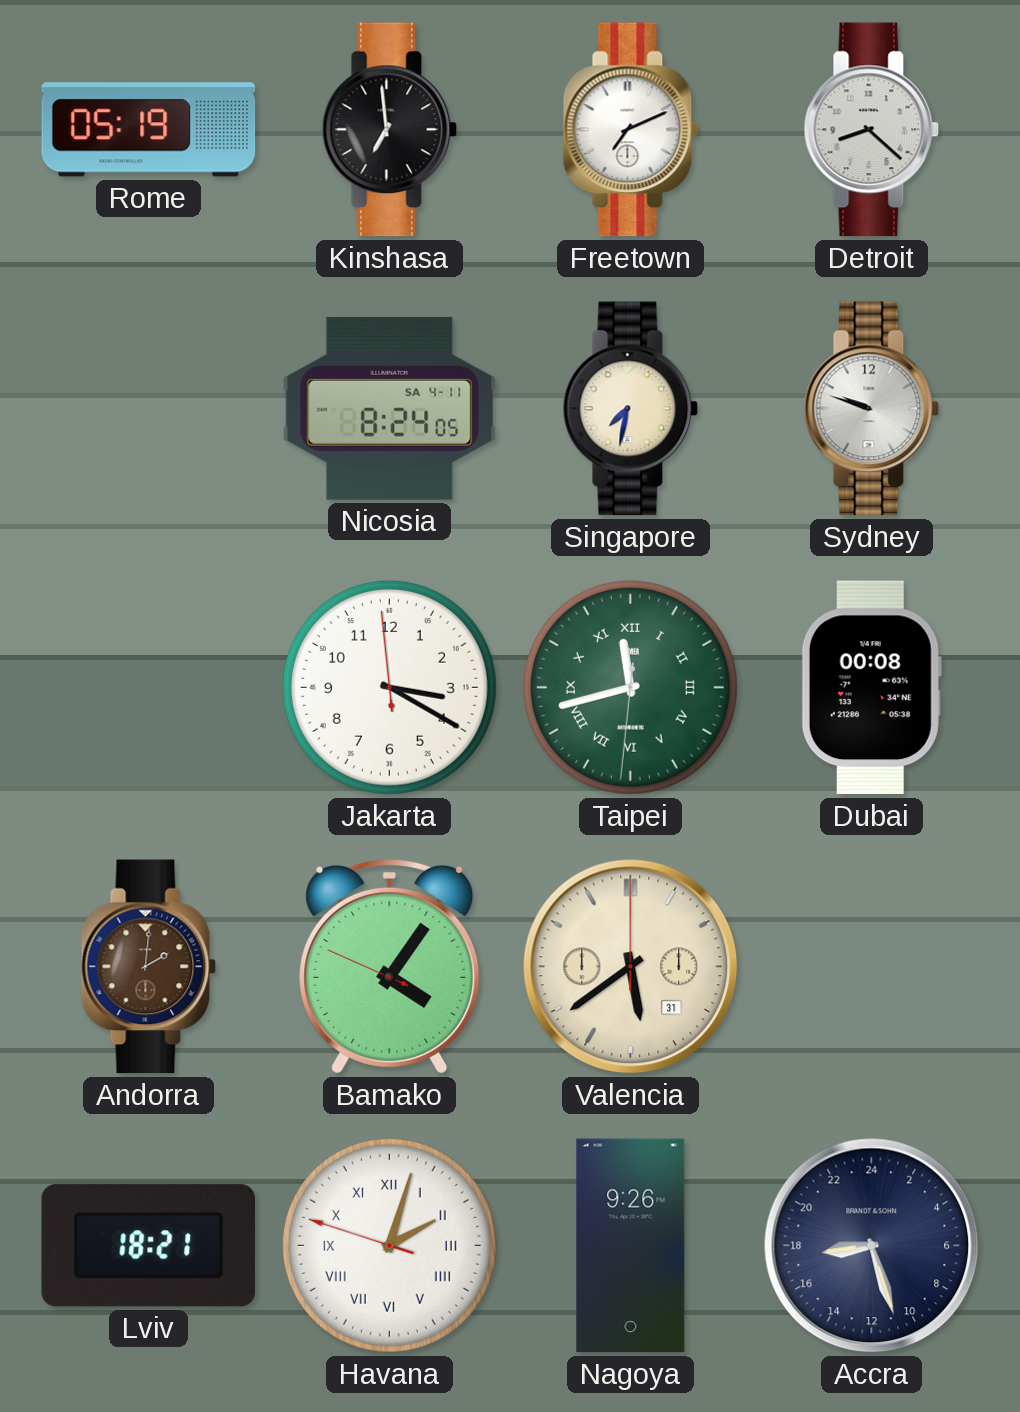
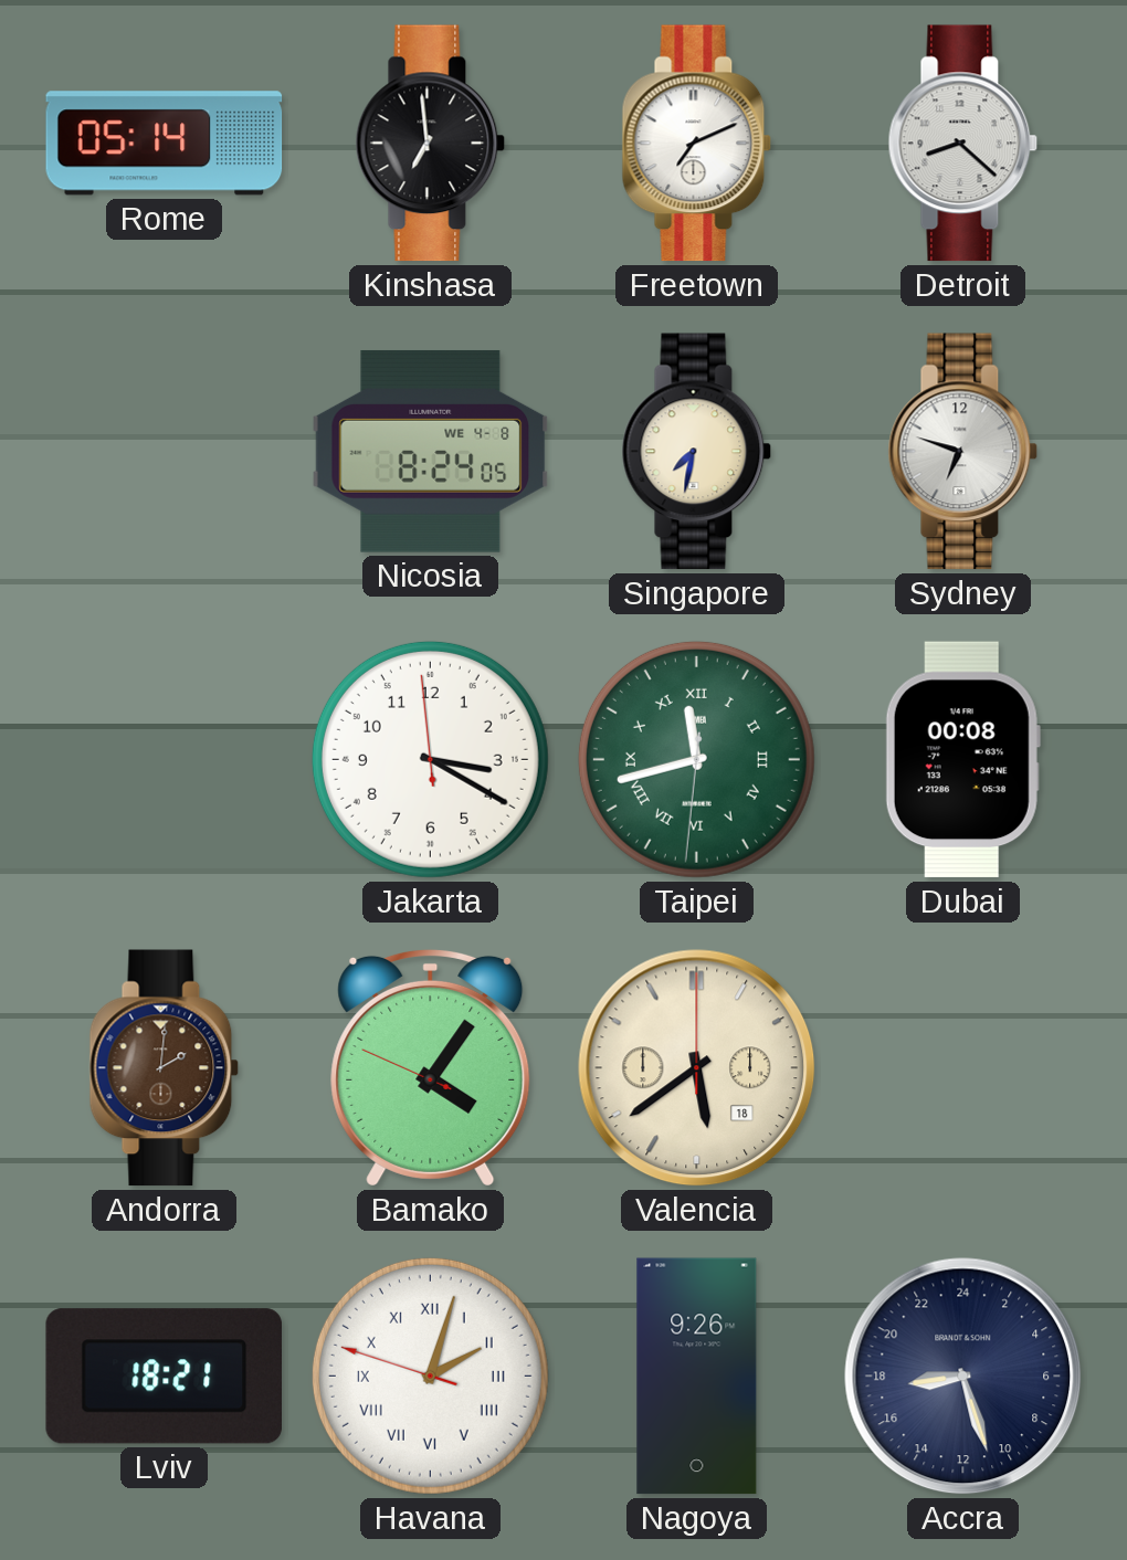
Rome: 05:19 -> 05:14
Nicosia date: SA 4-11 -> WE 4-8
Sydney: 9:48 -> 6:48
Valencia date: 31 -> 18
